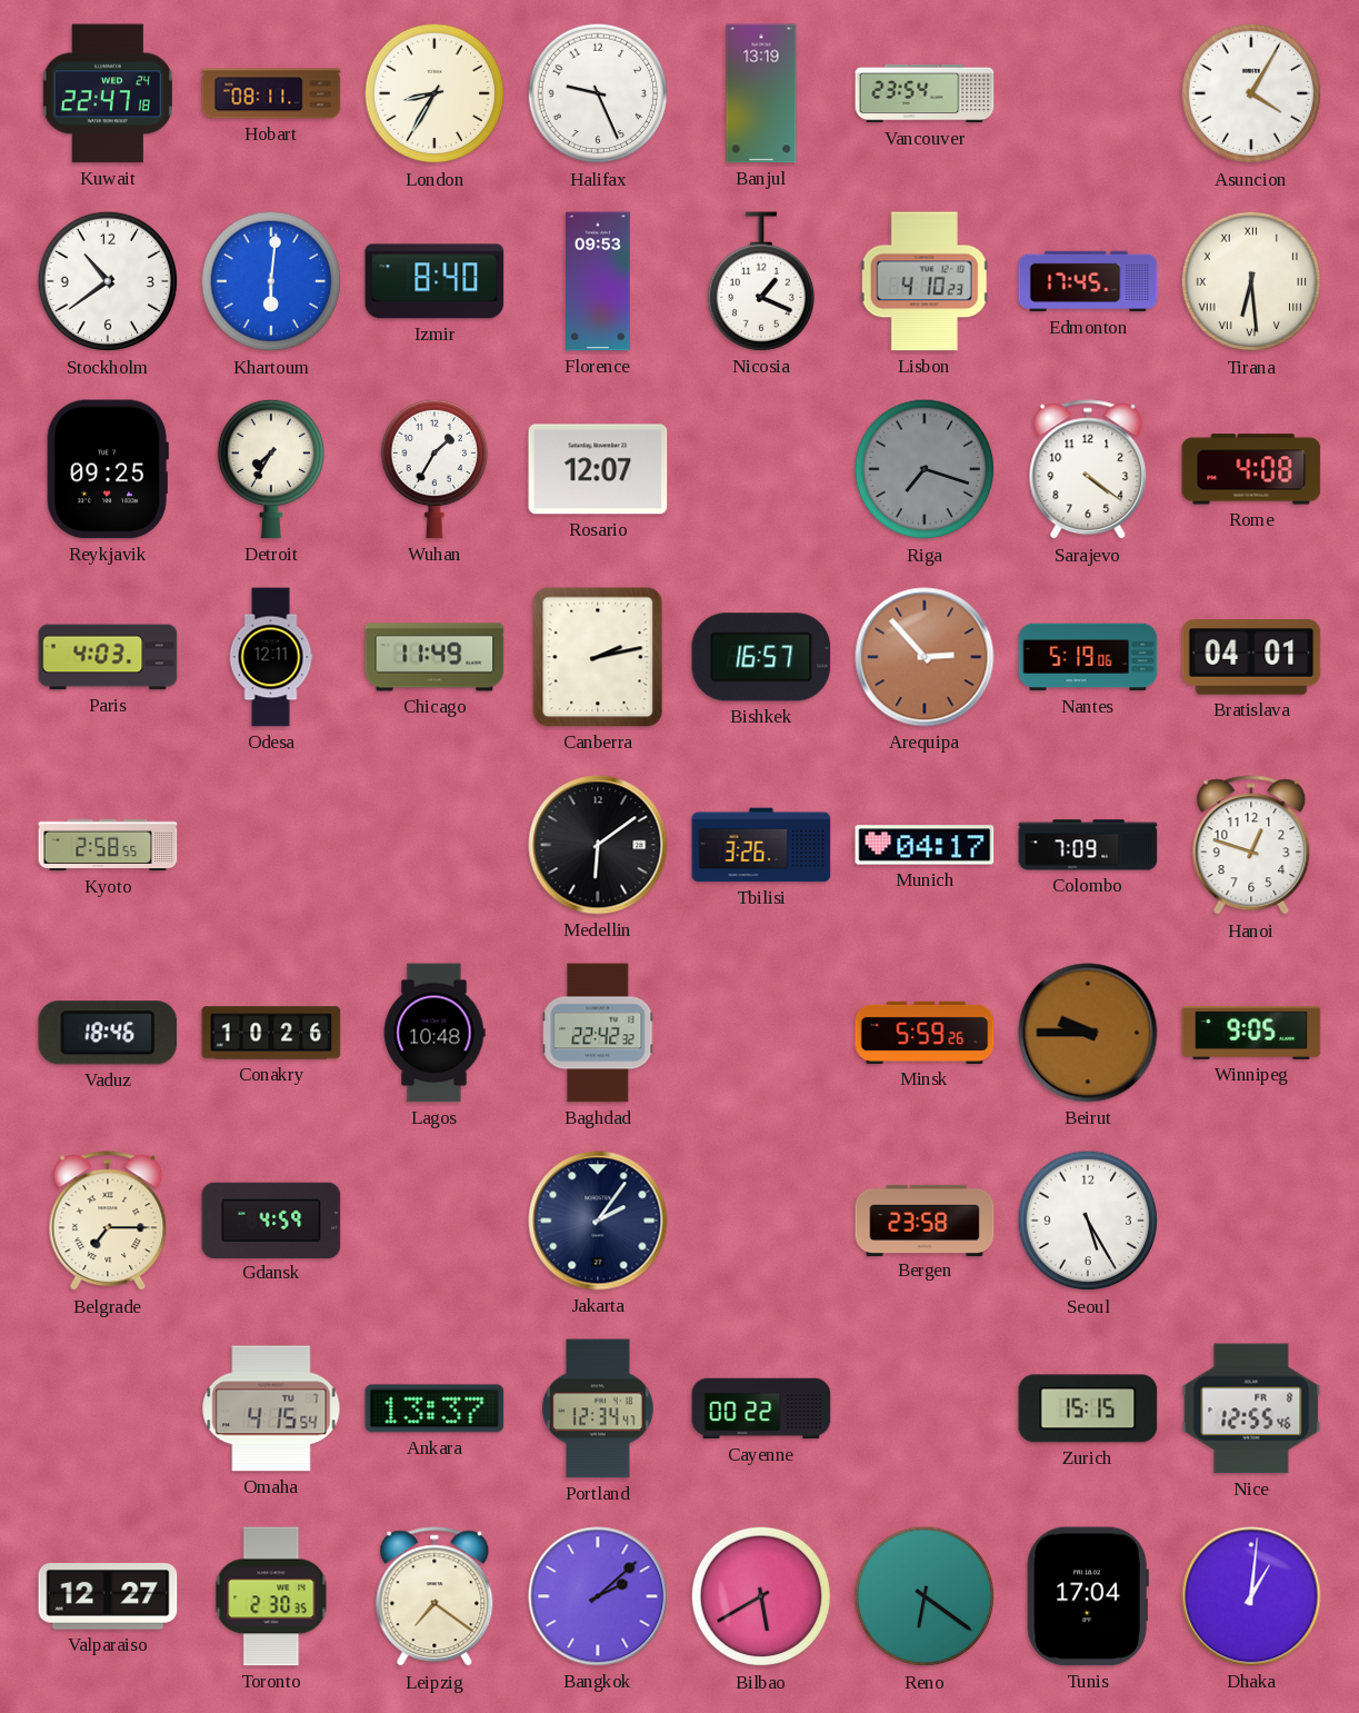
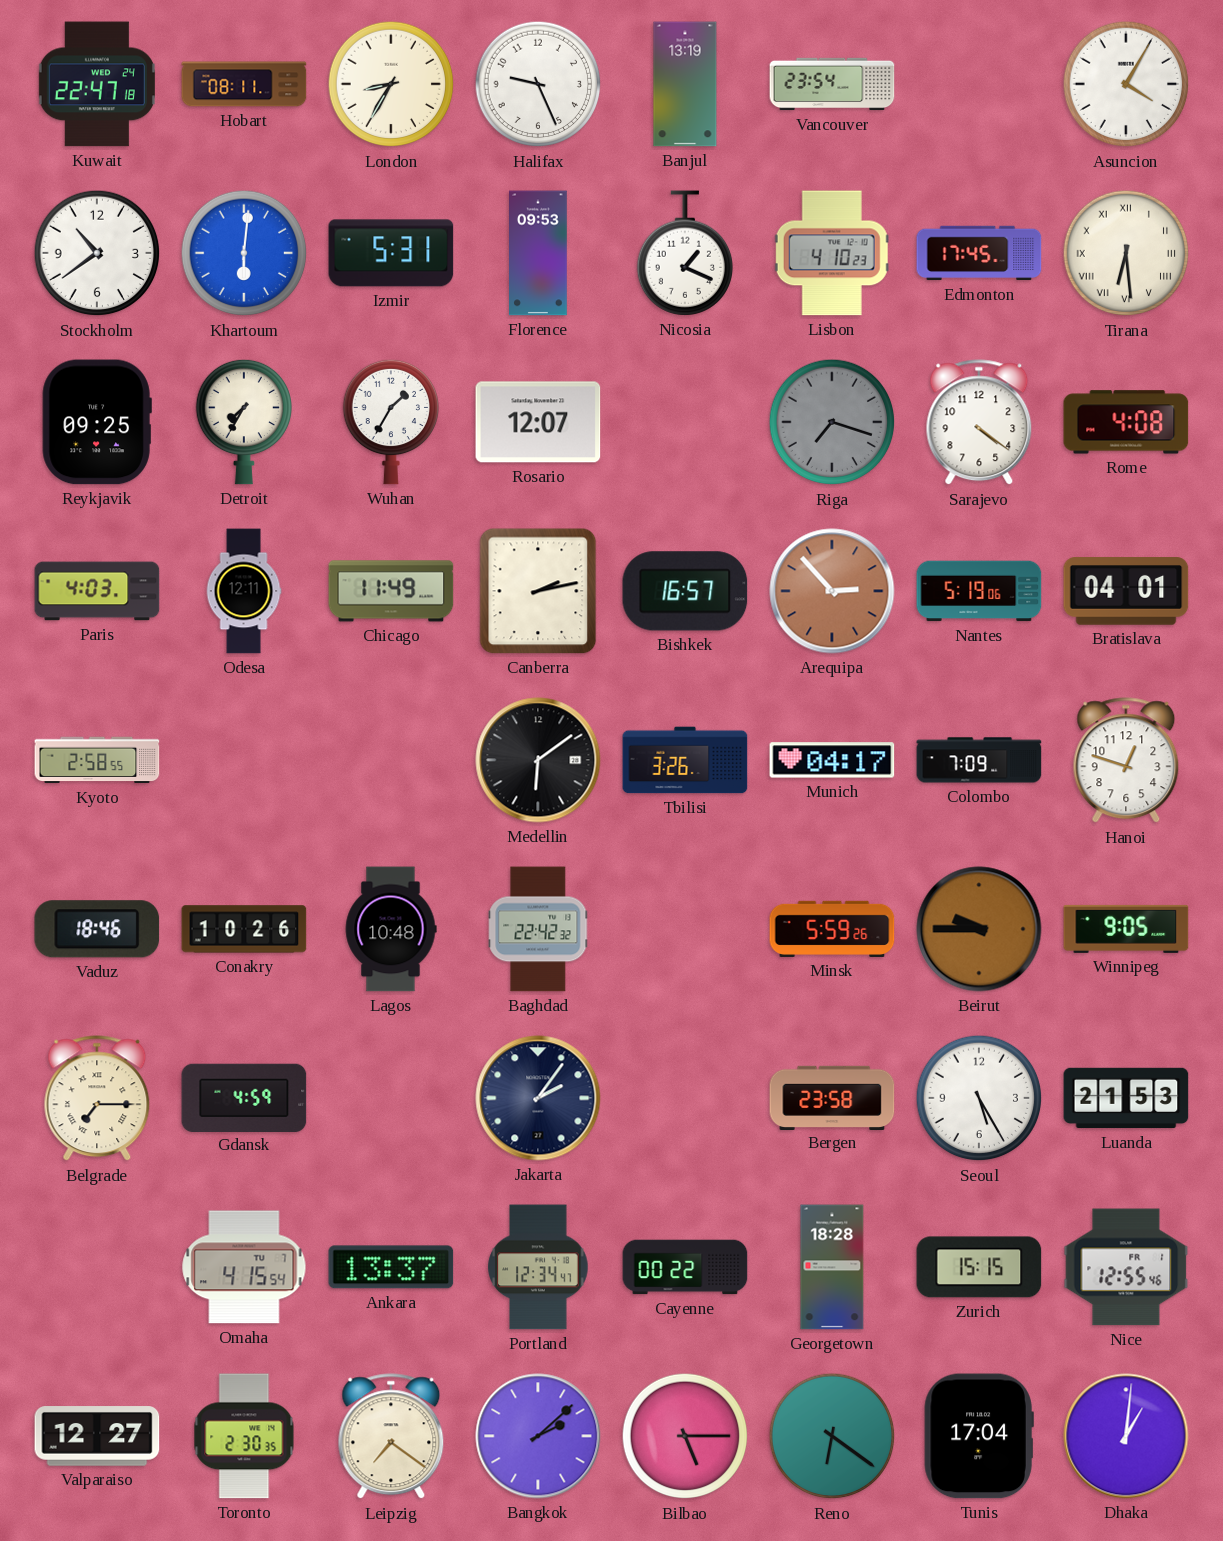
Izmir: 8:40 -> 5:31
Luanda: none -> 21:53
Georgetown: none -> 18:28
Nice date: FR 8 -> FR 1
Bilbao: 5:40 -> 5:15
